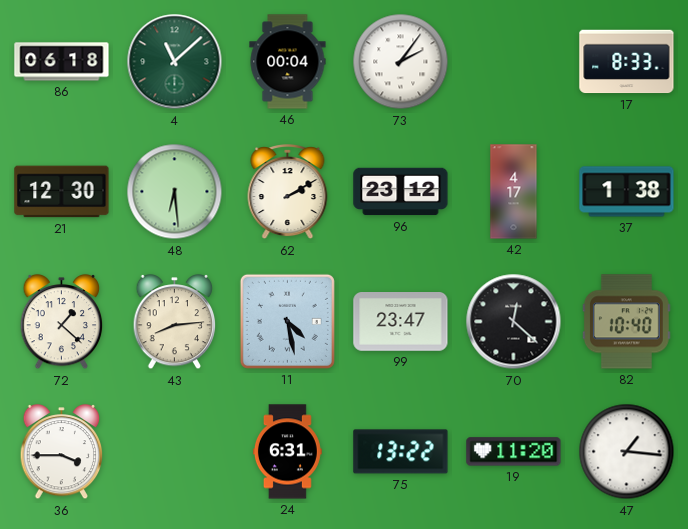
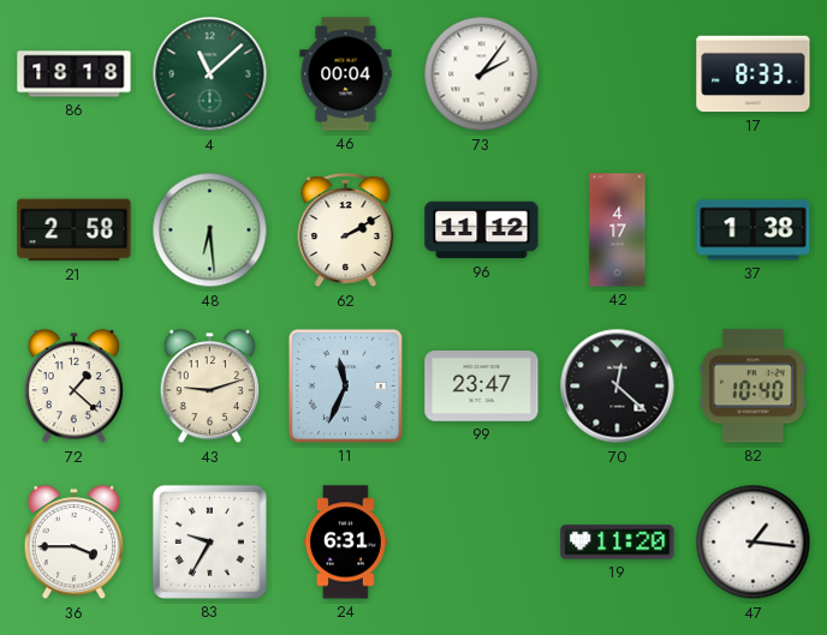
86: 06:18 -> 18:18
21: 12:30 -> 2:58
96: 23:12 -> 11:12
43: 8:14 -> 9:12
11: 4:28 -> 11:34
83: none -> 9:35
75: 13:22 -> none
